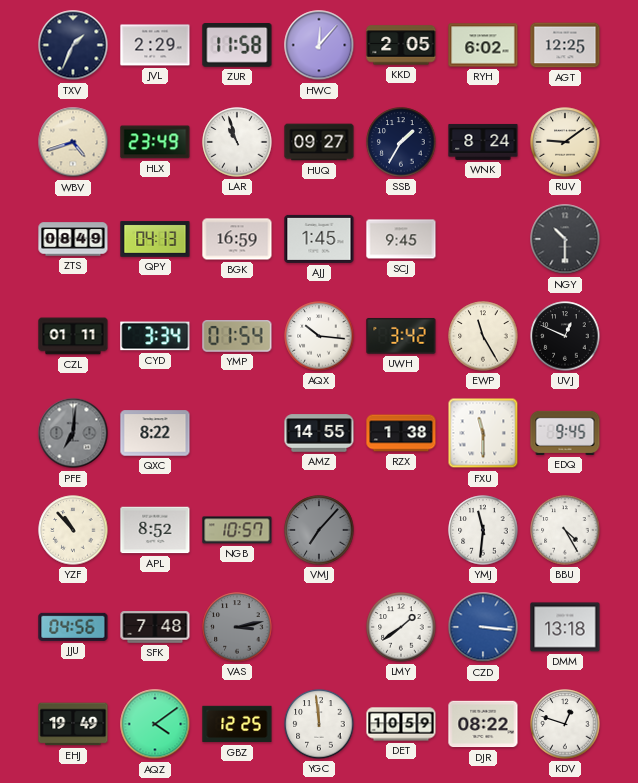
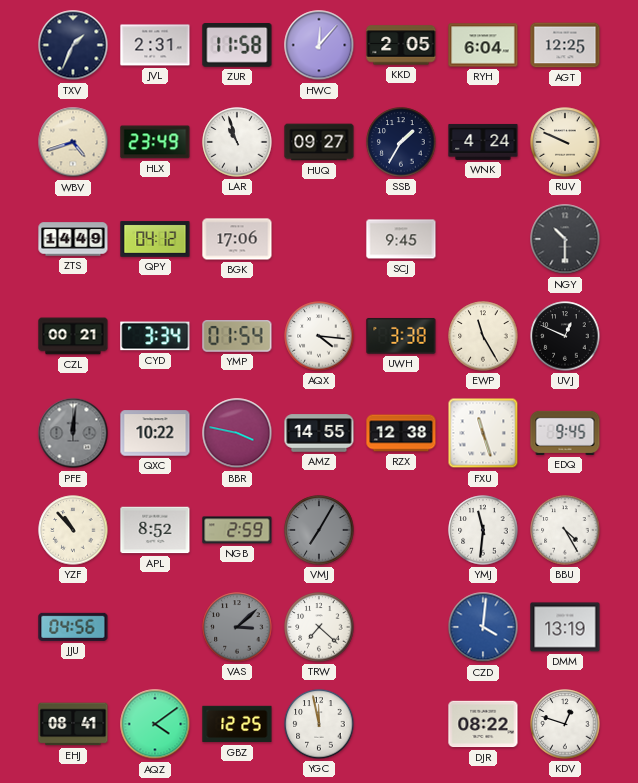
JVL: 2:29 -> 2:31
RYH: 6:02 -> 6:04
WNK: 8:24 -> 4:24
RUV: 9:09 -> 9:49
ZTS: 08:49 -> 14:49
QPY: 04:13 -> 04:12
BGK: 16:59 -> 17:06
AJJ: 1:45 -> none
CZL: 01:11 -> 00:21
AQX: 10:16 -> 4:16
UWH: 3:42 -> 3:38
PFE: 7:01 -> 12:01
QXC: 8:22 -> 10:22
BBR: none -> 3:47
RZX: 1:38 -> 12:38
FXU: 11:30 -> 11:27
NGB: 10:57 -> 2:59
VMJ: 7:07 -> 7:05
SFK: 7:48 -> none
VAS: 3:13 -> 3:08
TRW: none -> 7:22
LMY: 1:39 -> none
CZD: 3:16 -> 4:01
DMM: 13:18 -> 13:19
EHJ: 19:49 -> 08:41
YGC: 11:59 -> 11:58
DET: 10:59 -> none
